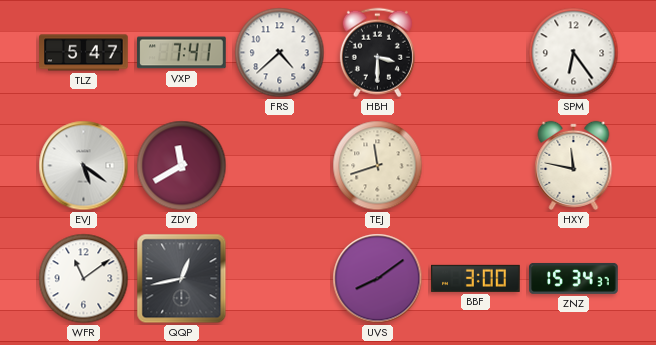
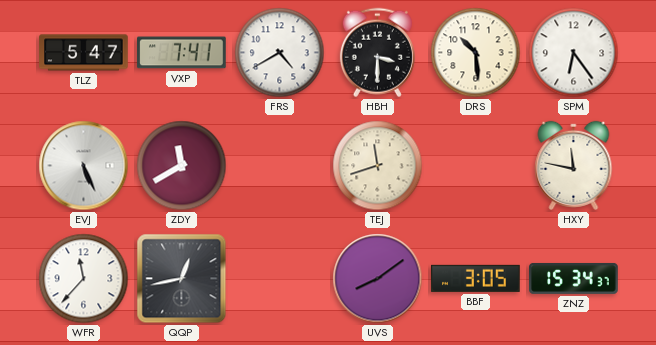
FRS: 4:38 -> 4:40
DRS: none -> 10:29
EVJ: 5:21 -> 5:26
WFR: 11:09 -> 11:37
BBF: 3:00 -> 3:05
